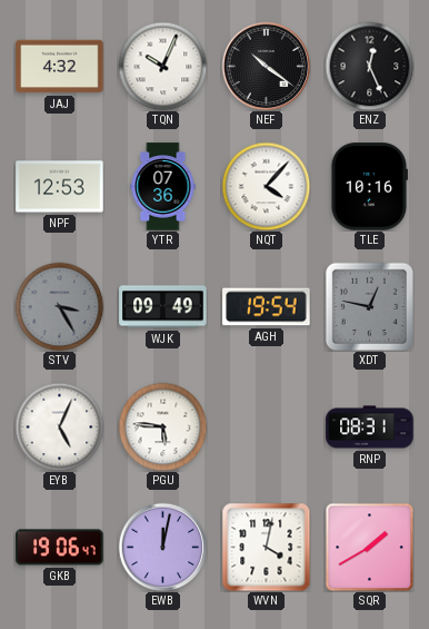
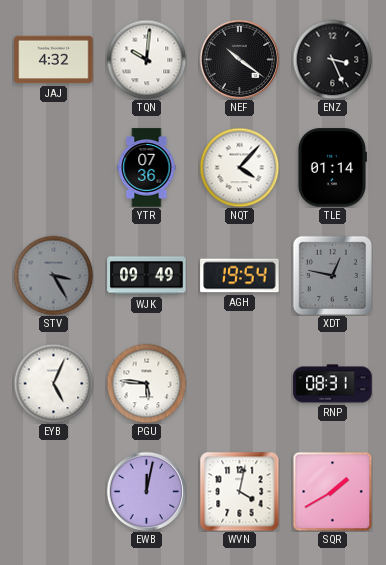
TQN: 10:04 -> 10:01
ENZ: 12:26 -> 3:26
NPF: 12:53 -> none
TLE: 10:16 -> 01:14
GKB: 19:06 -> none
